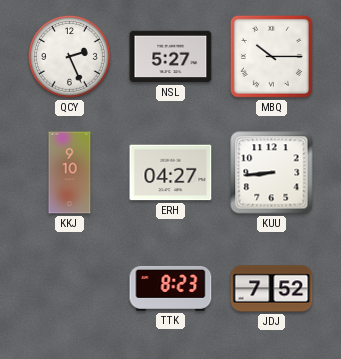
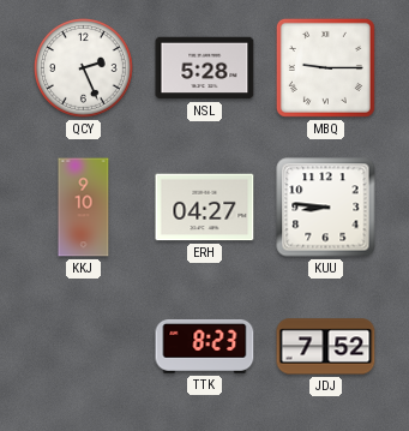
NSL: 5:27 -> 5:28
MBQ: 10:15 -> 9:15
KUU: 8:44 -> 8:46
